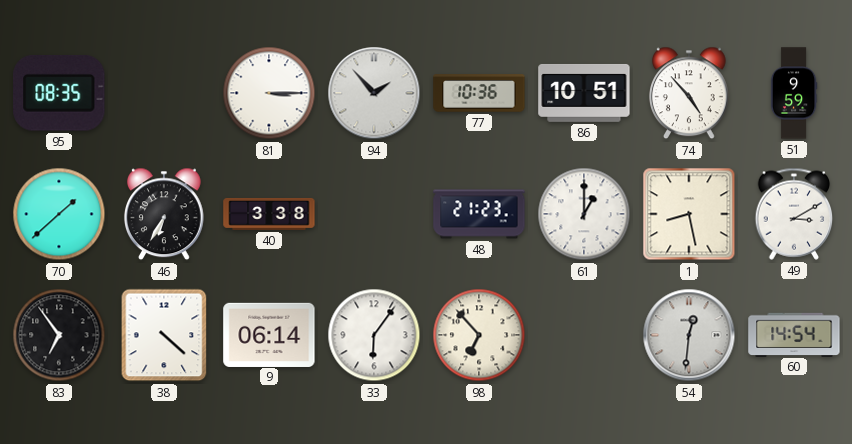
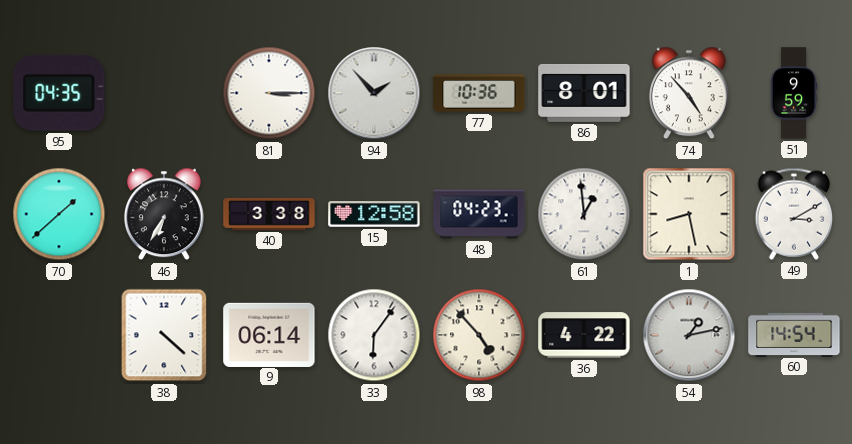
95: 08:35 -> 04:35
86: 10:51 -> 8:01
15: none -> 12:58
48: 21:23 -> 04:23
61: 1:00 -> 12:59
83: 6:54 -> none
98: 6:53 -> 4:53
36: none -> 4:22
54: 12:31 -> 1:13
